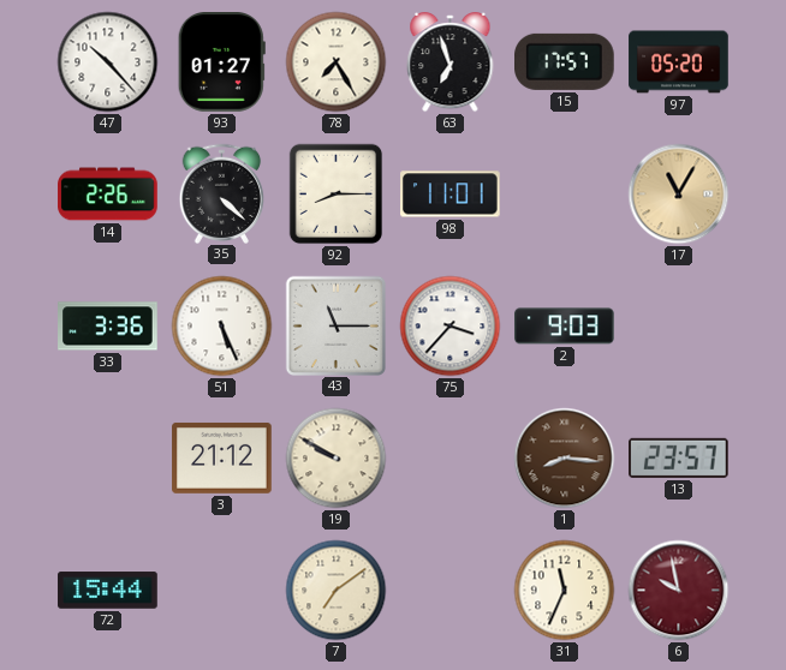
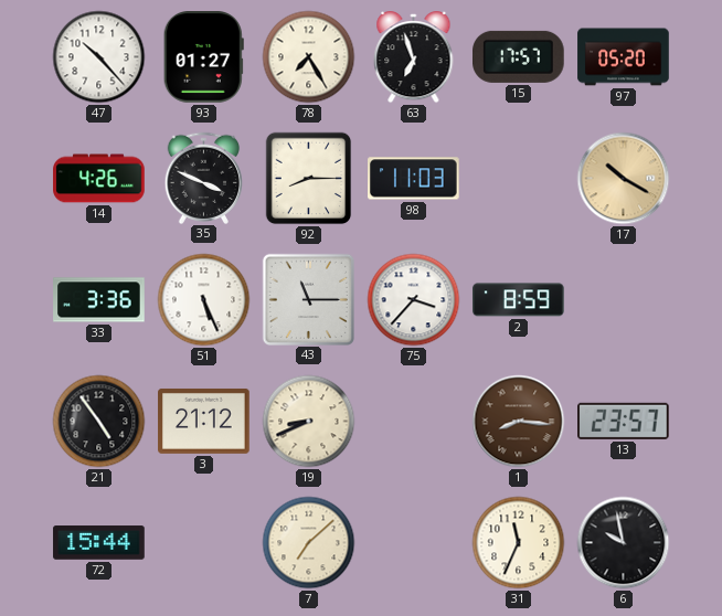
14: 2:26 -> 4:26
35: 4:22 -> 3:49
98: 11:01 -> 11:03
17: 11:05 -> 10:20
2: 9:03 -> 8:59
21: none -> 4:54
19: 9:50 -> 8:41
7: 7:09 -> 7:08
6 dial: burgundy -> black
